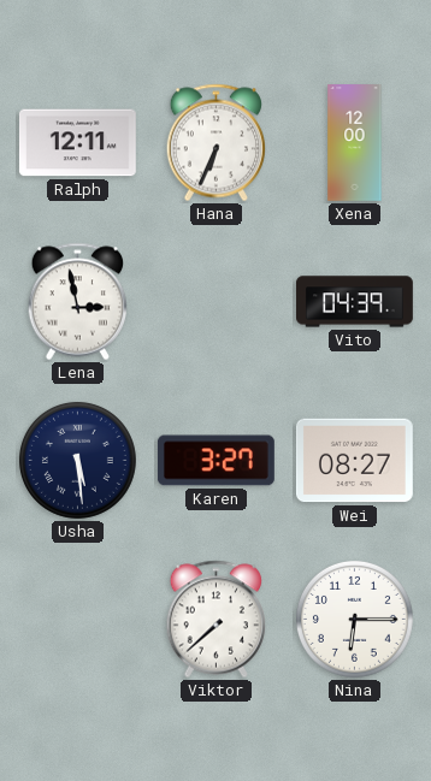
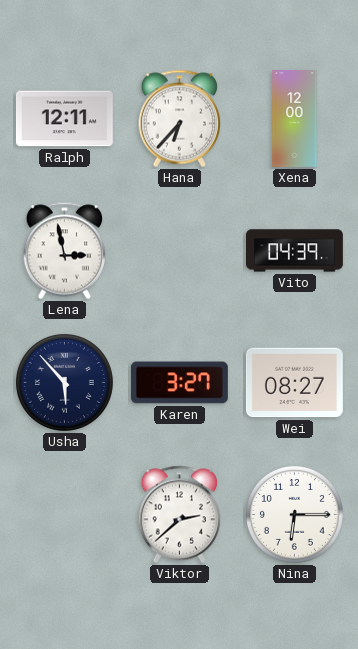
Hana: 6:34 -> 6:37
Usha: 5:29 -> 5:53
Viktor: 7:38 -> 2:38
